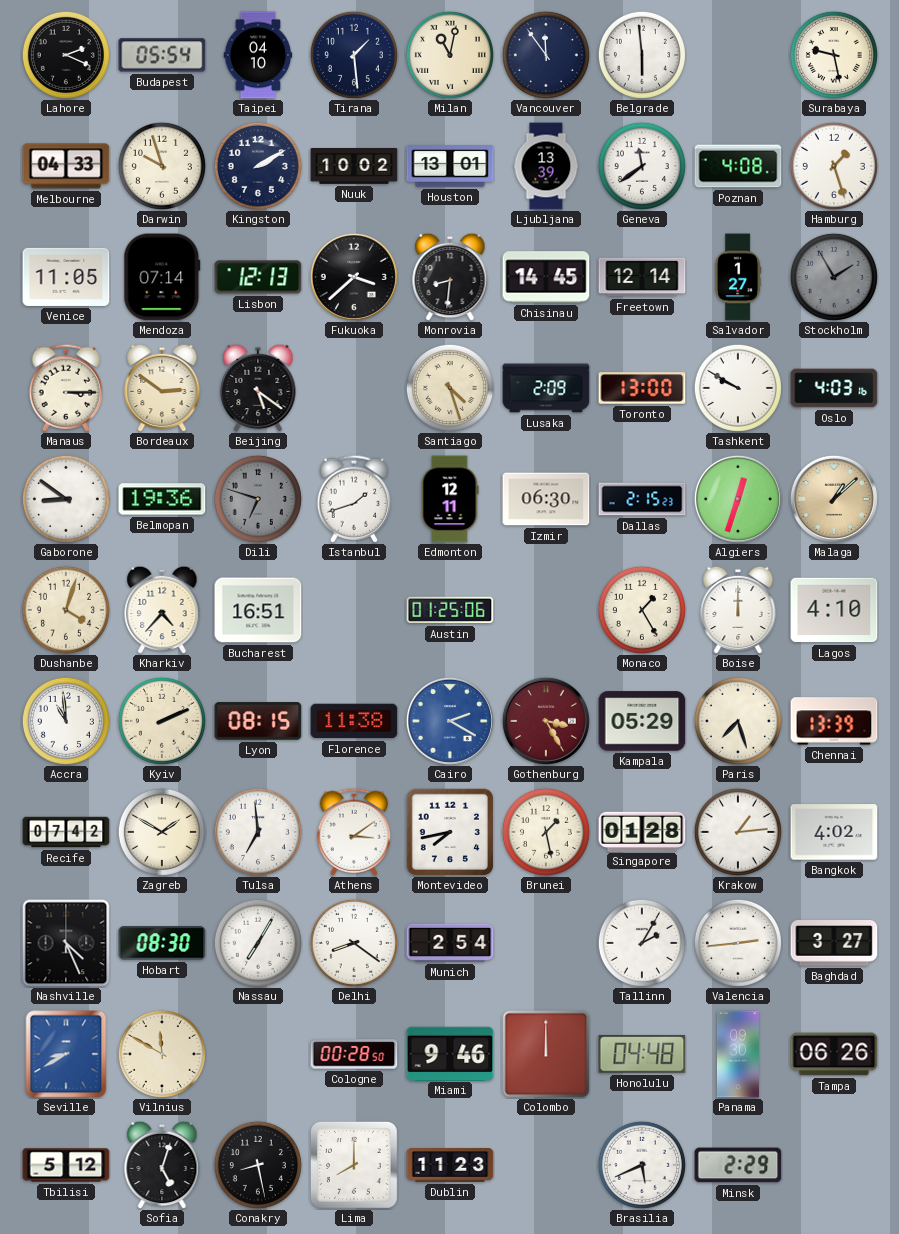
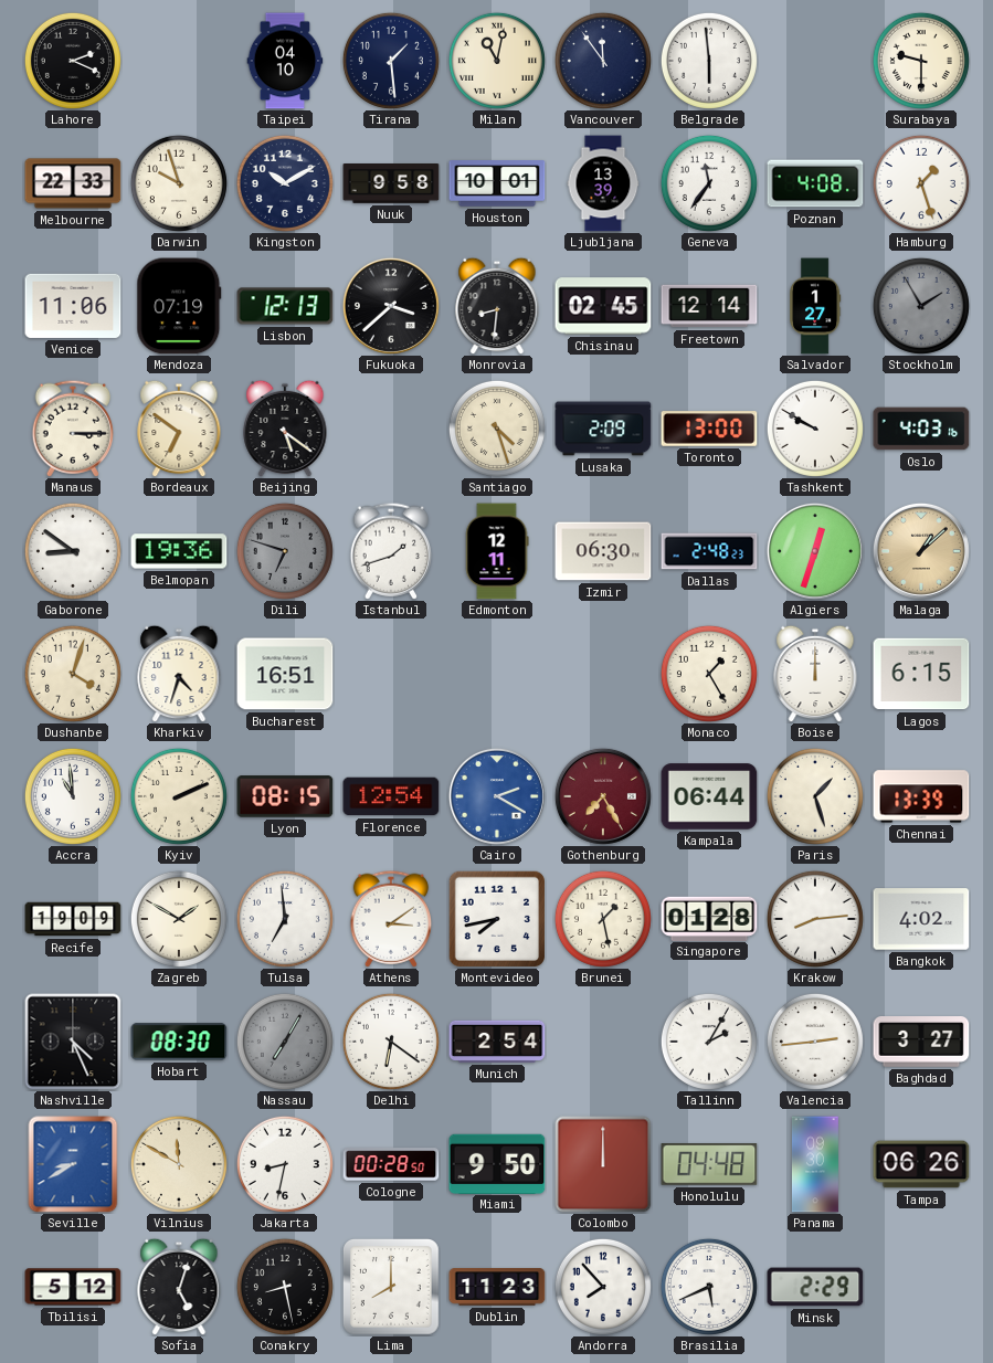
Budapest: 05:54 -> none
Surabaya: 9:28 -> 9:30
Melbourne: 04:33 -> 22:33
Kingston: 2:10 -> 10:10
Nuuk: 10:02 -> 9:58
Houston: 13:01 -> 10:01
Geneva: 11:39 -> 11:36
Venice: 11:05 -> 11:06
Mendoza: 07:14 -> 07:19
Chisinau: 14:45 -> 02:45
Bordeaux: 2:51 -> 6:51
Dallas: 2:15 -> 2:48
Kharkiv: 4:37 -> 4:33
Austin: 01:25 -> none
Lagos: 4:10 -> 6:15
Florence: 11:38 -> 12:54
Gothenburg: 3:25 -> 7:25
Kampala: 05:29 -> 06:44
Paris: 7:27 -> 1:27
Recife: 07:42 -> 19:09
Krakow: 1:14 -> 8:14
Nassau dial: white -> grey
Delhi: 8:21 -> 6:21
Jakarta: none -> 8:32
Miami: 9:46 -> 9:50
Andorra: none -> 7:53
